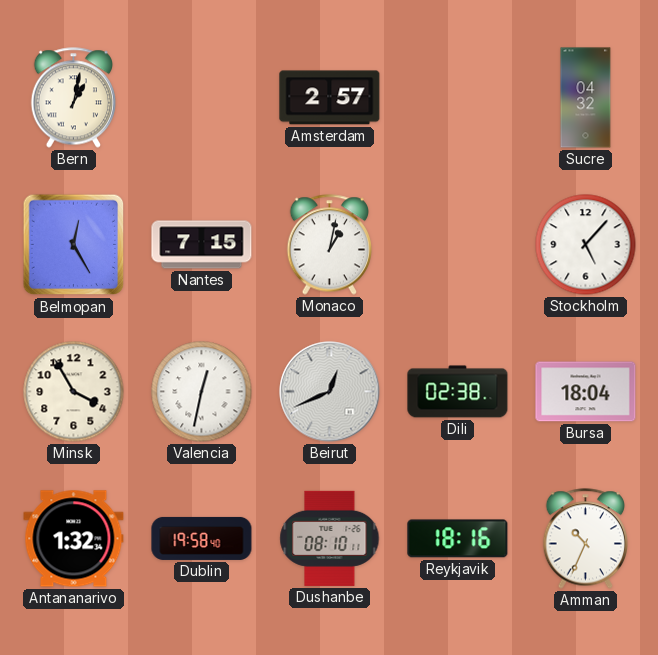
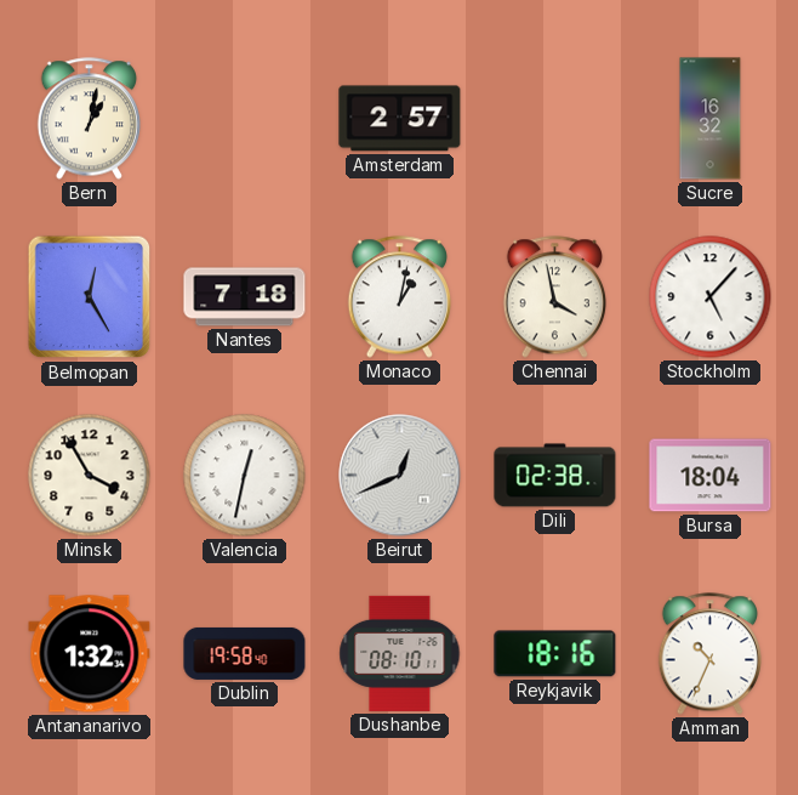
Sucre: 04:32 -> 16:32
Nantes: 7:15 -> 7:18
Chennai: none -> 3:58
